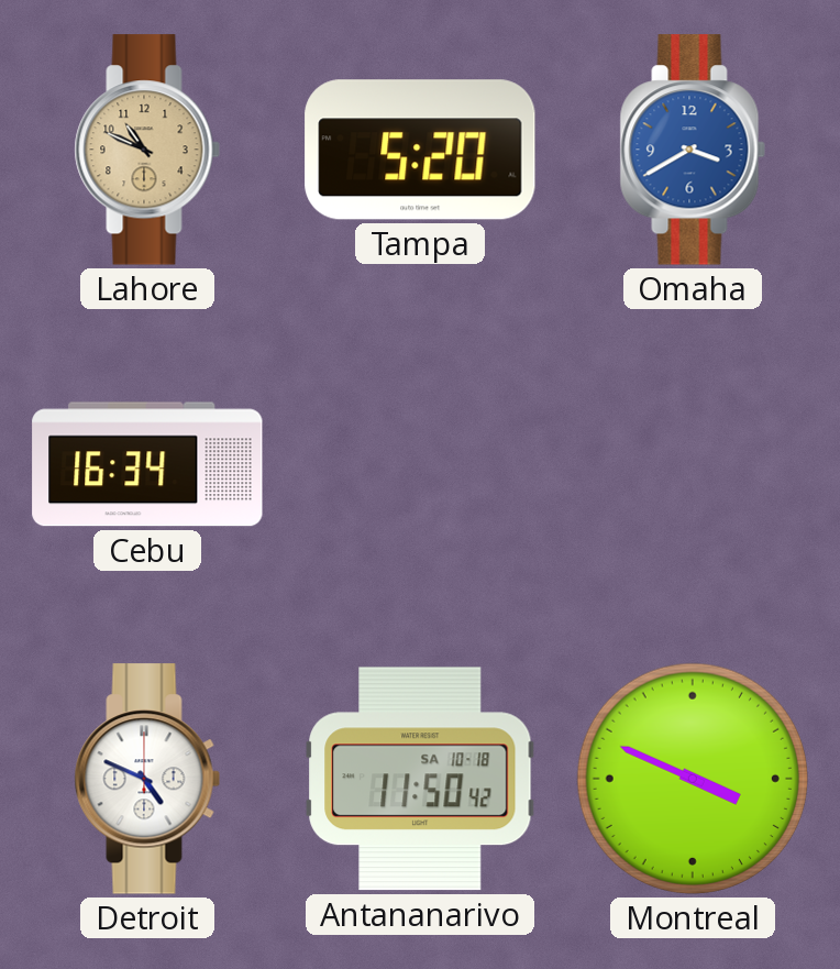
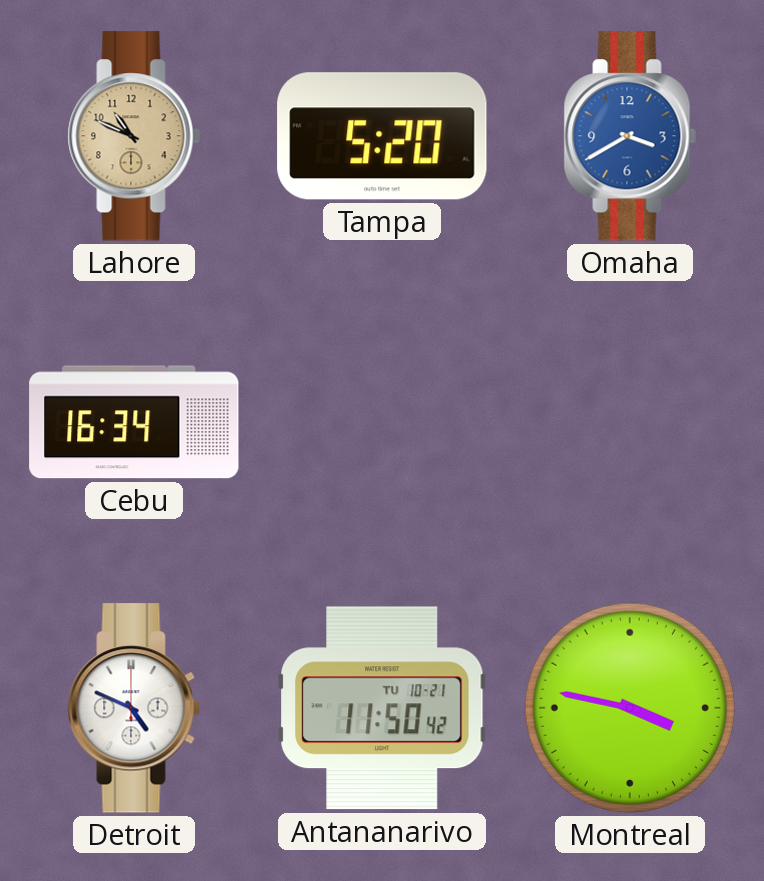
Antananarivo date: SA 10-18 -> TU 10-21
Montreal: 3:49 -> 3:47
